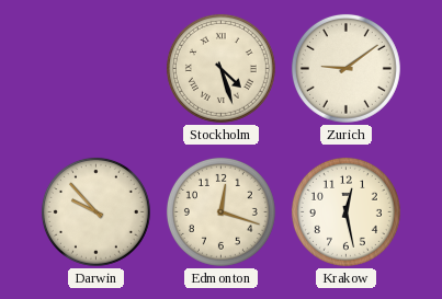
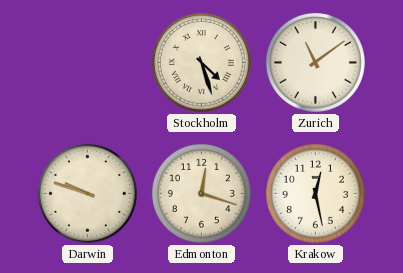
Zurich: 9:09 -> 11:09
Darwin: 9:53 -> 9:48
